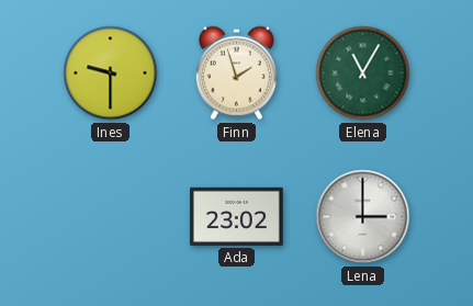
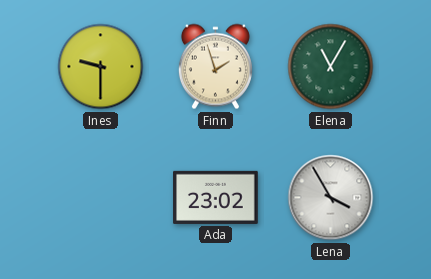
Lena: 3:00 -> 3:55
